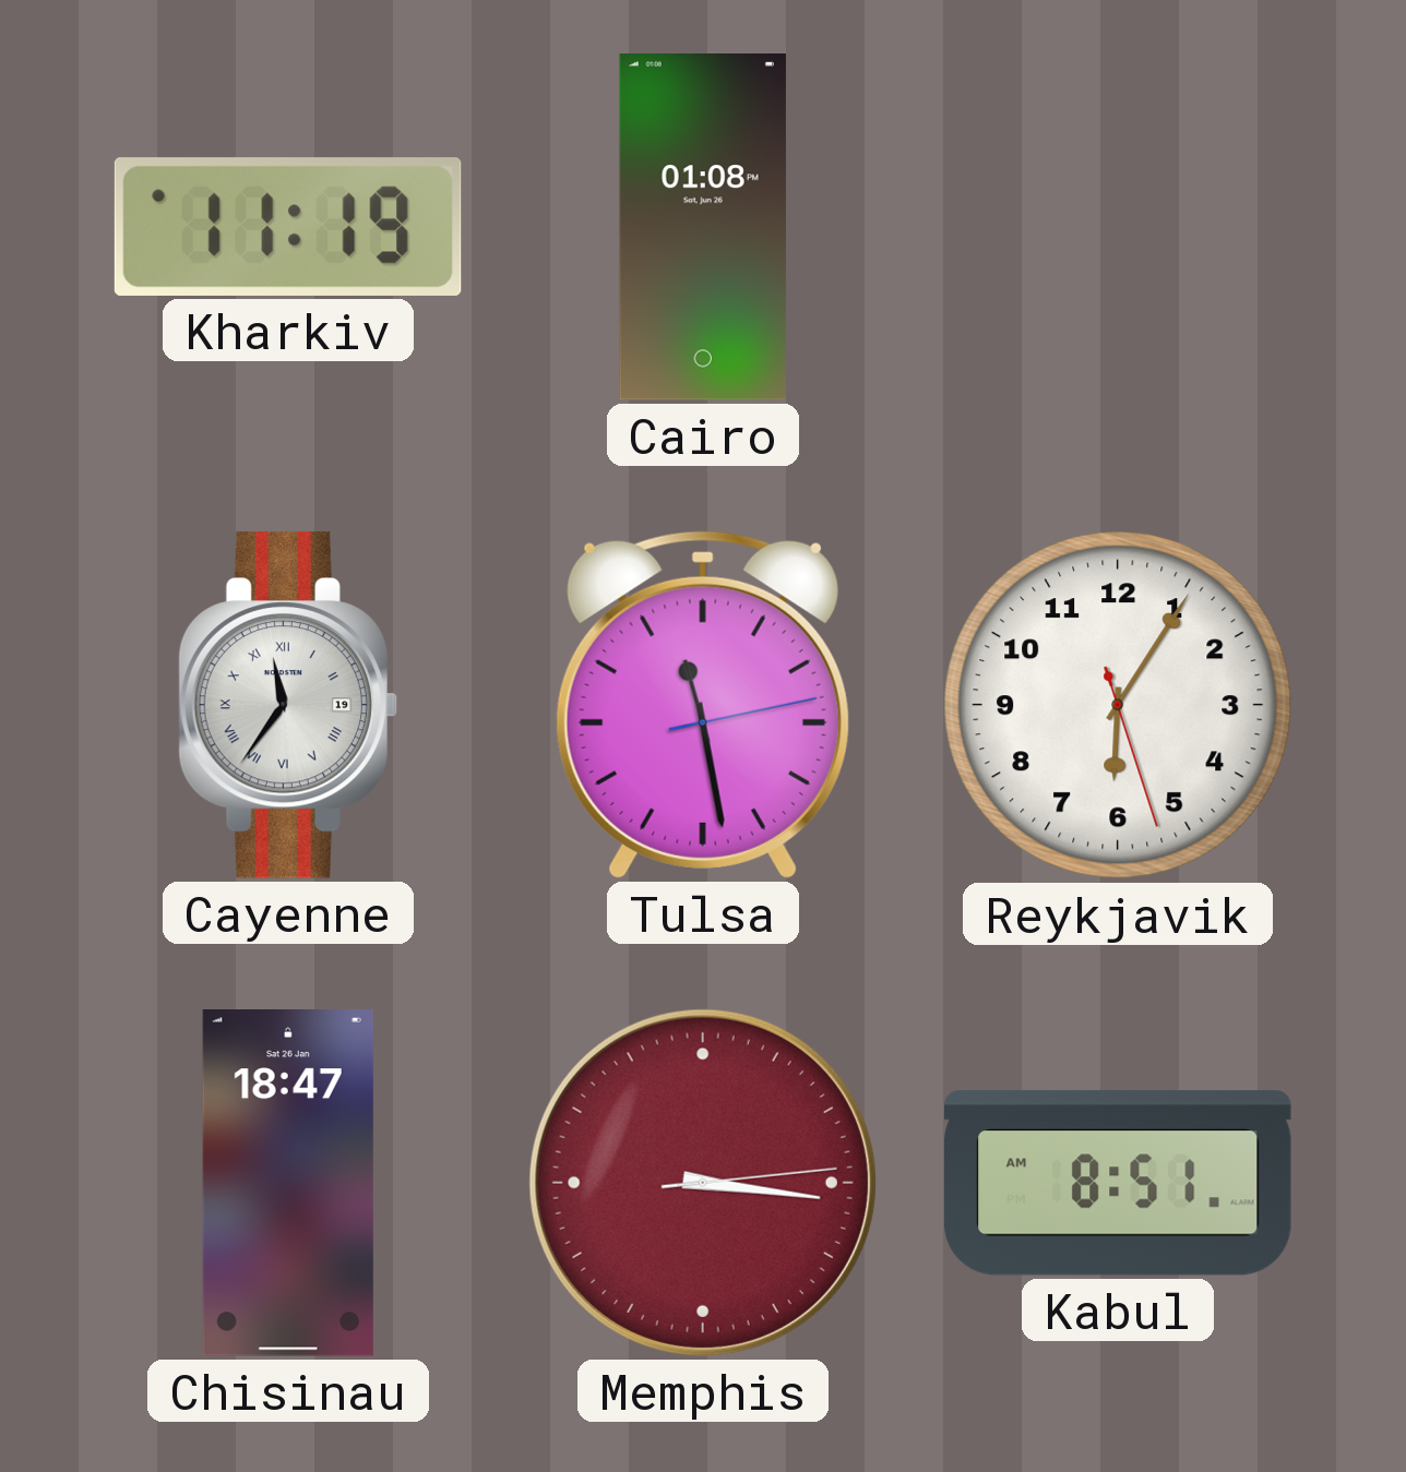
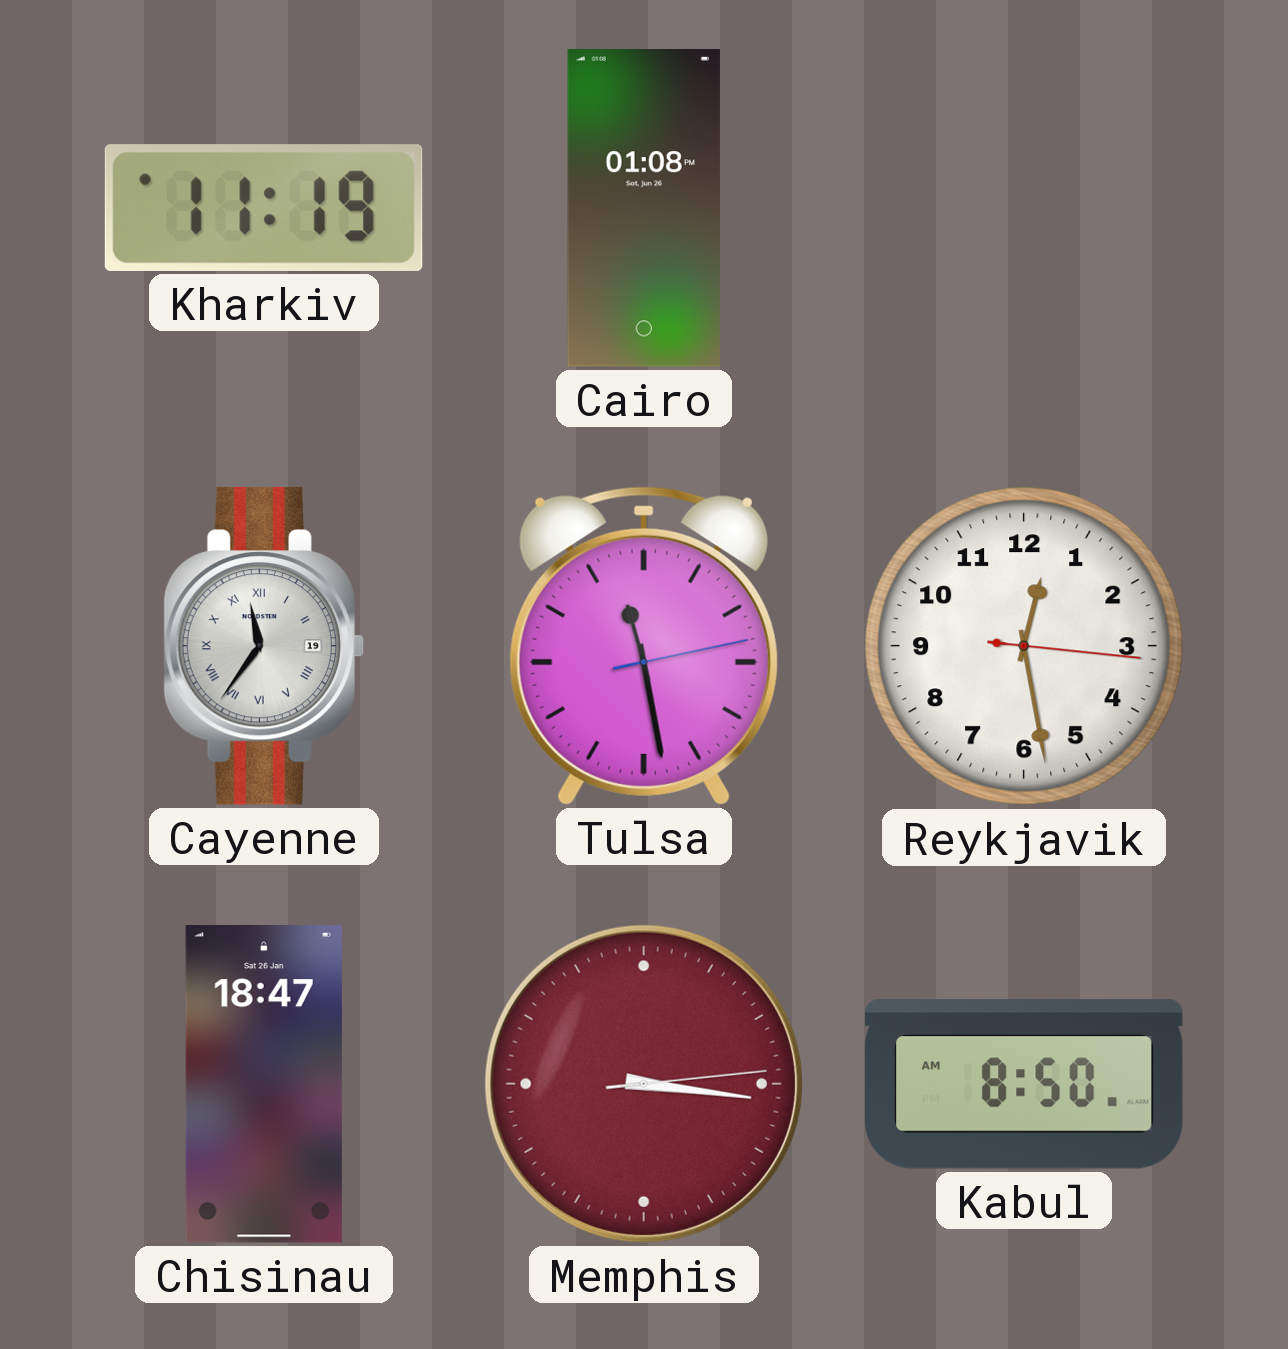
Reykjavik: 6:05 -> 12:28
Kabul: 8:51 -> 8:50
